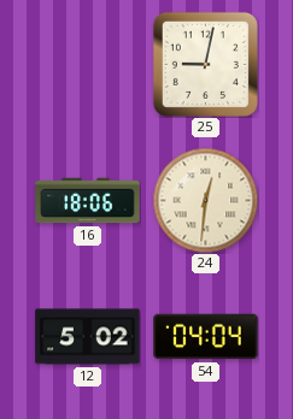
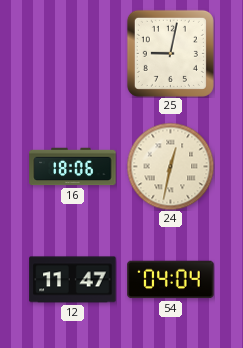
24: 12:31 -> 12:32
12: 5:02 -> 11:47
